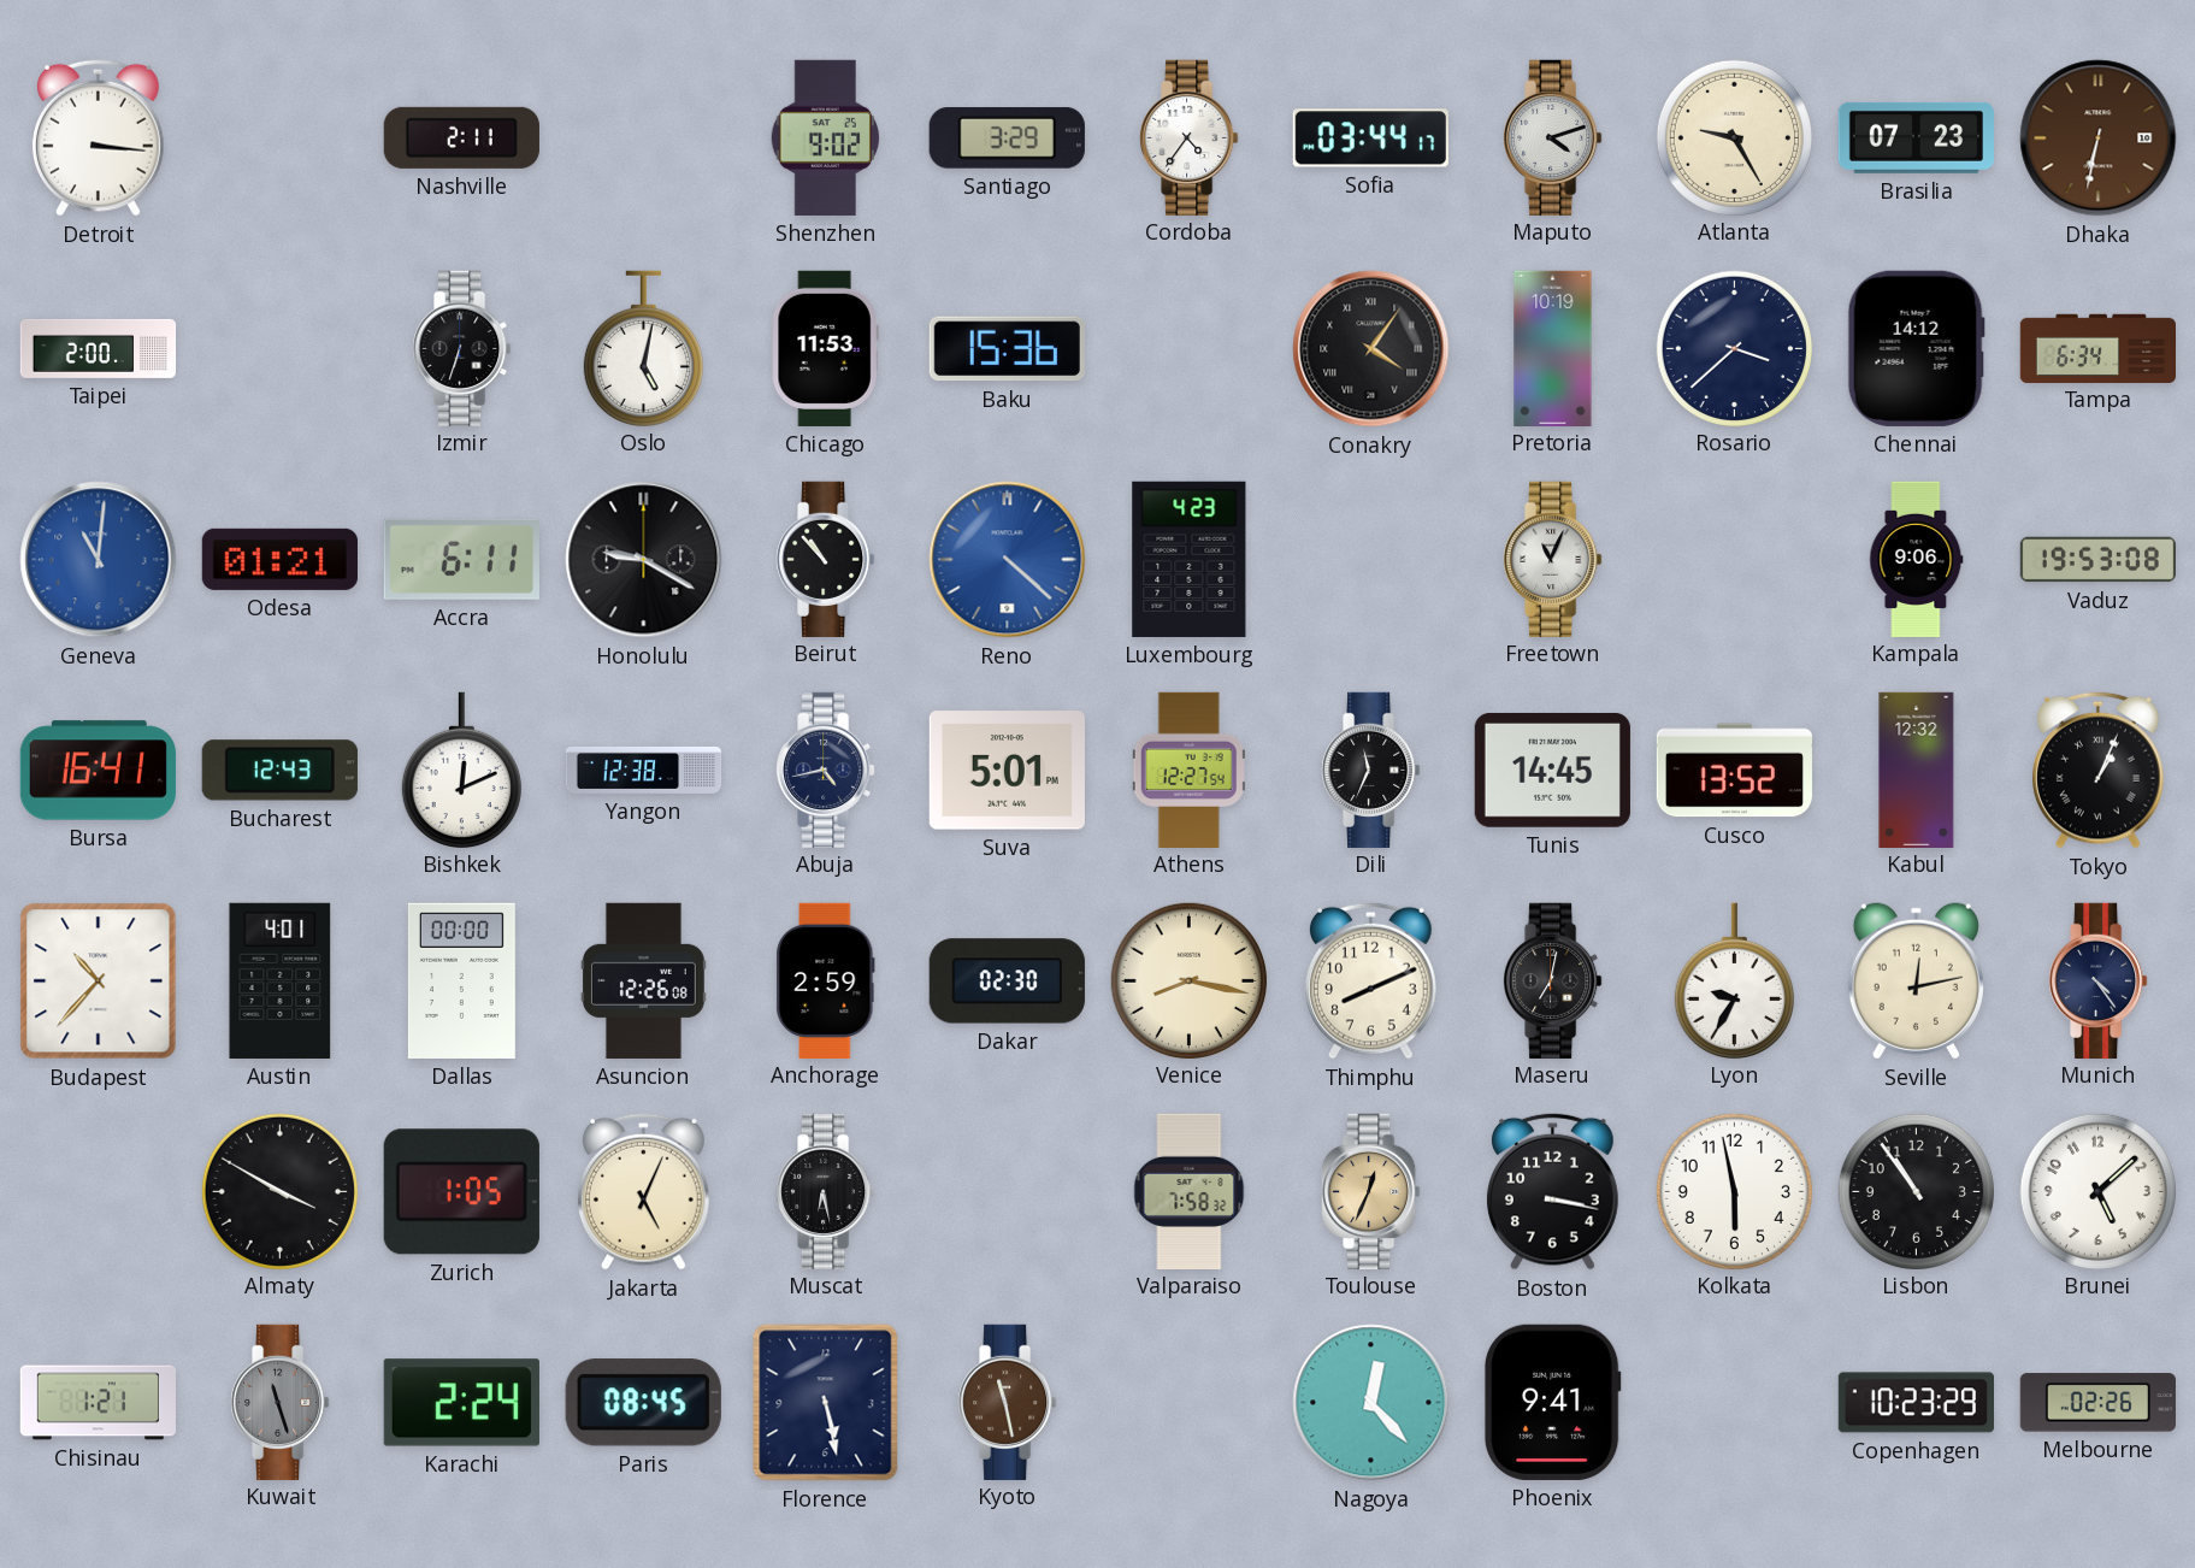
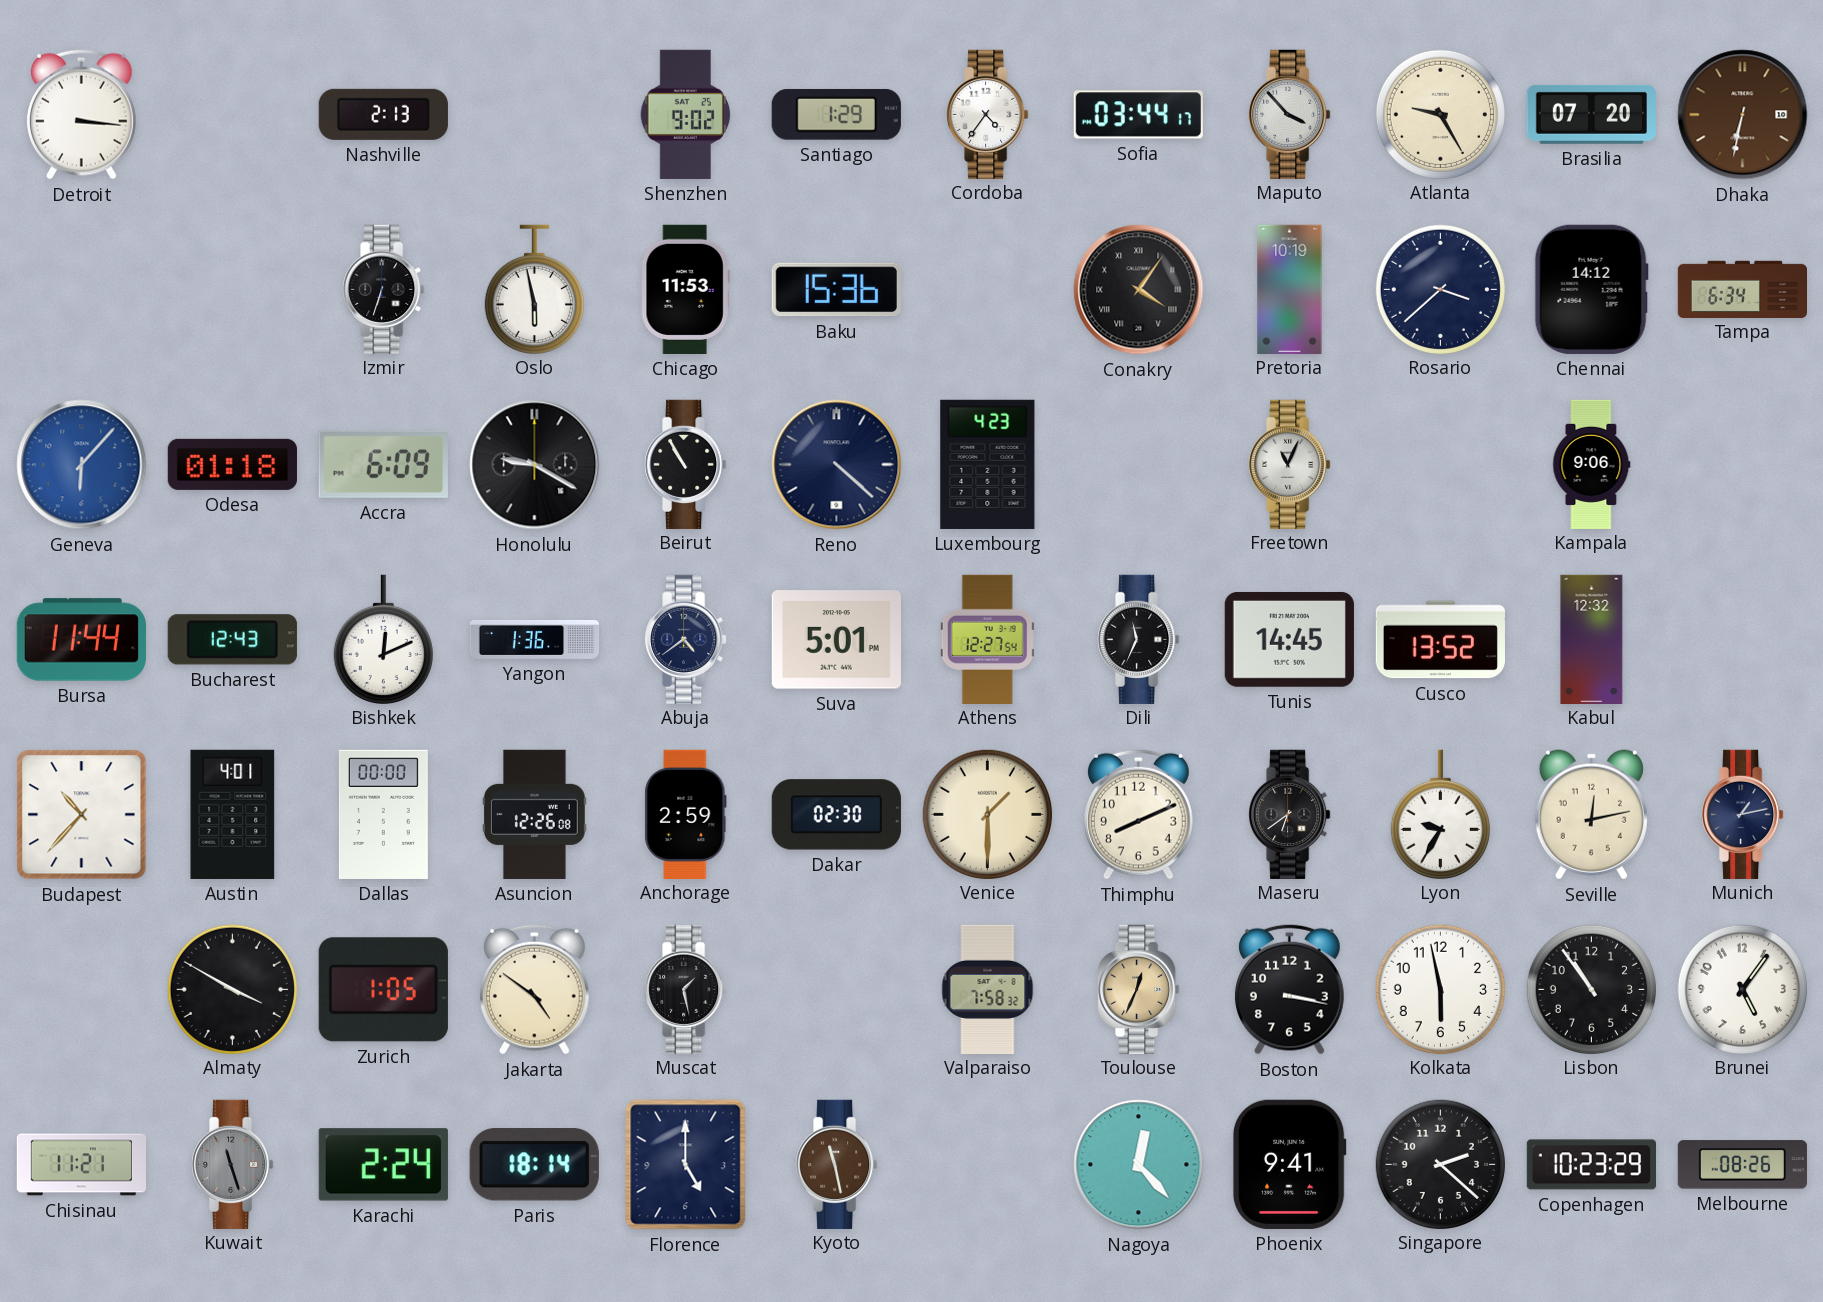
Nashville: 2:11 -> 2:13
Santiago: 3:29 -> 1:29
Maputo: 4:12 -> 3:53
Brasilia: 07:23 -> 07:20
Taipei: 2:00 -> none
Oslo: 5:02 -> 5:58
Geneva: 11:01 -> 6:07
Odesa: 01:21 -> 01:18
Accra: 6:11 -> 6:09
Beirut: 10:53 -> 10:55
Reno dial: blue -> navy
Vaduz: 19:53 -> none
Bursa: 16:41 -> 11:44
Yangon: 12:38 -> 1:36
Abuja: 4:43 -> 4:39
Tokyo: 1:04 -> none
Venice: 8:17 -> 1:30
Maseru: 7:02 -> 6:39
Munich: 4:24 -> 1:13
Jakarta: 5:04 -> 4:51
Muscat: 6:28 -> 1:28
Brunei: 5:08 -> 5:06
Chisinau: 1:21 -> 11:21
Paris: 08:45 -> 18:14
Florence: 5:28 -> 5:00
Singapore: none -> 2:22
Melbourne: 02:26 -> 08:26
